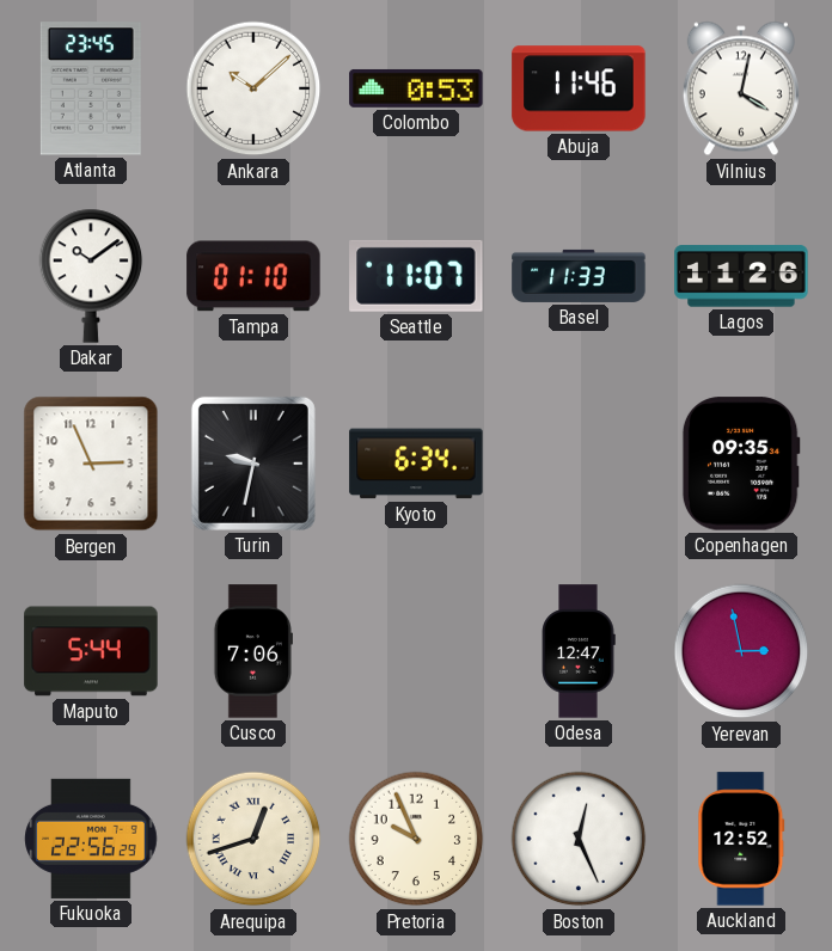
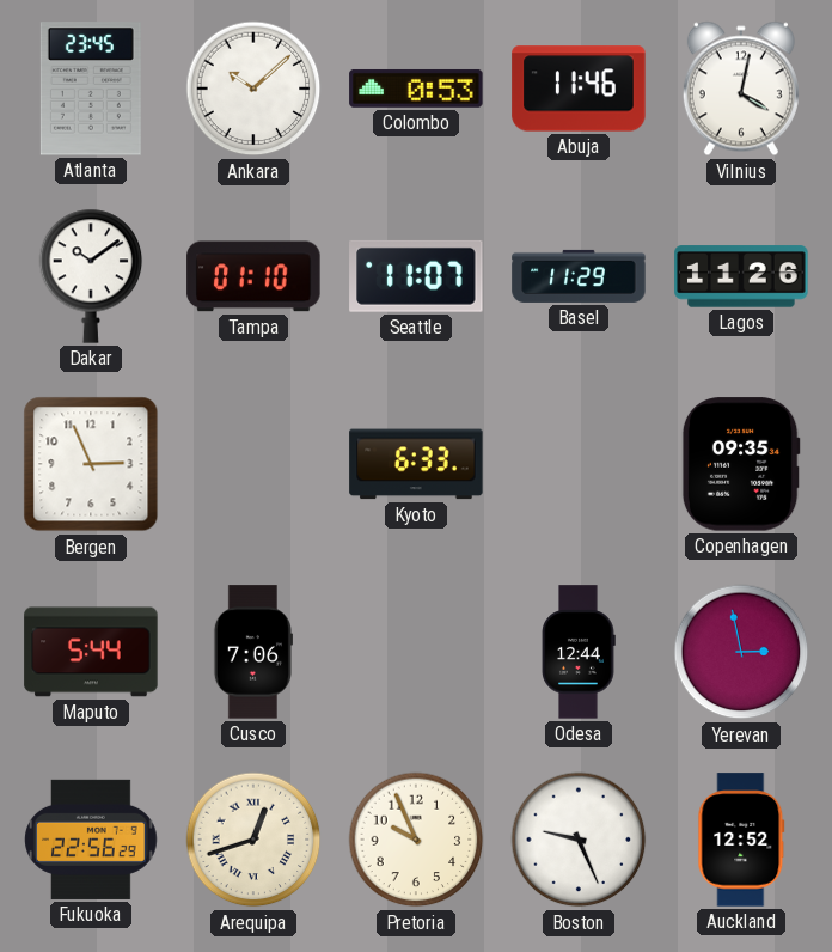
Basel: 11:33 -> 11:29
Turin: 9:32 -> none
Kyoto: 6:34 -> 6:33
Odesa: 12:47 -> 12:44
Boston: 12:26 -> 9:26
